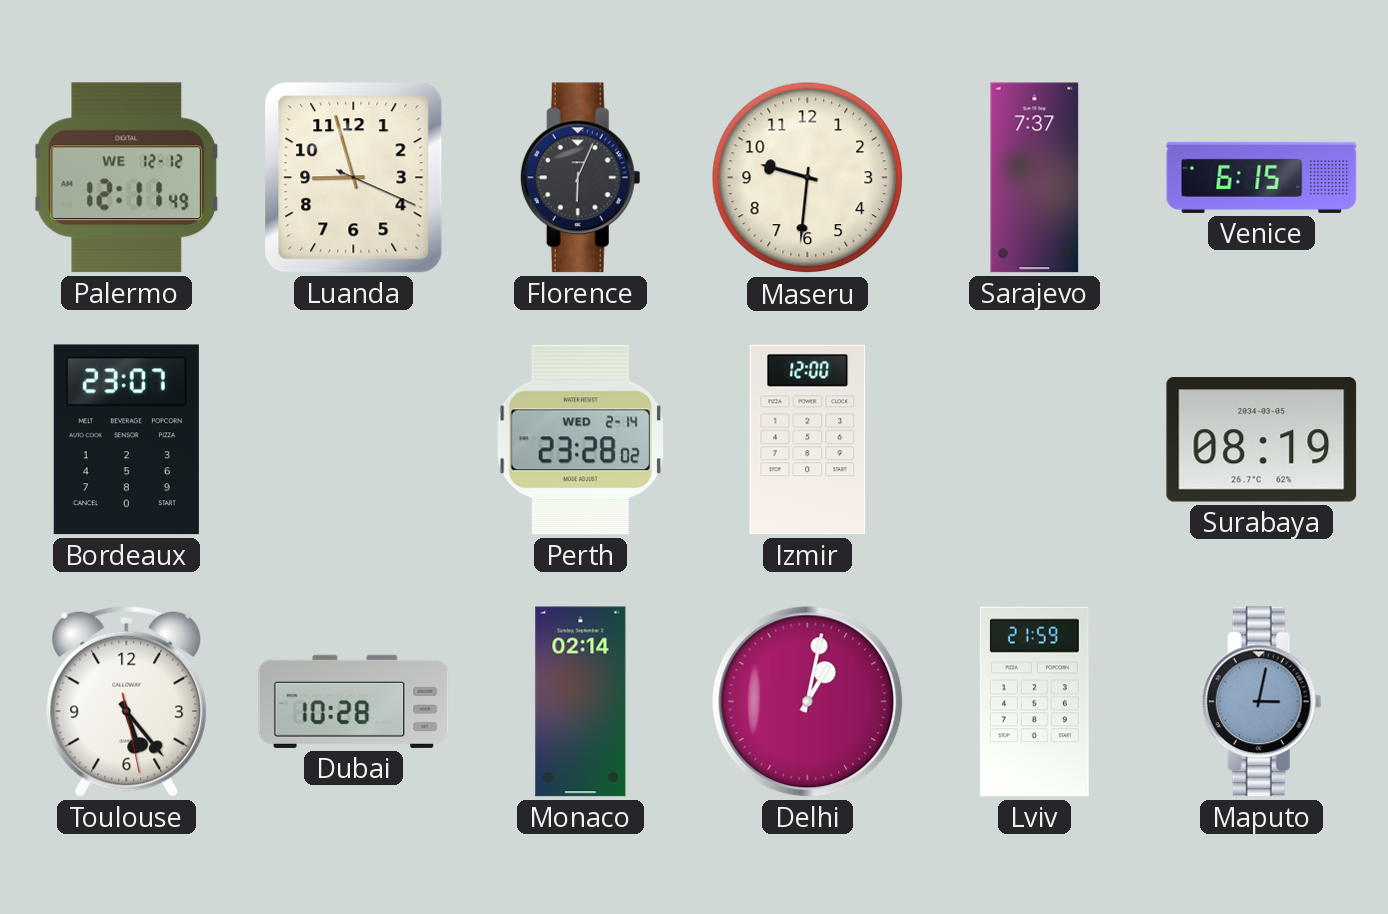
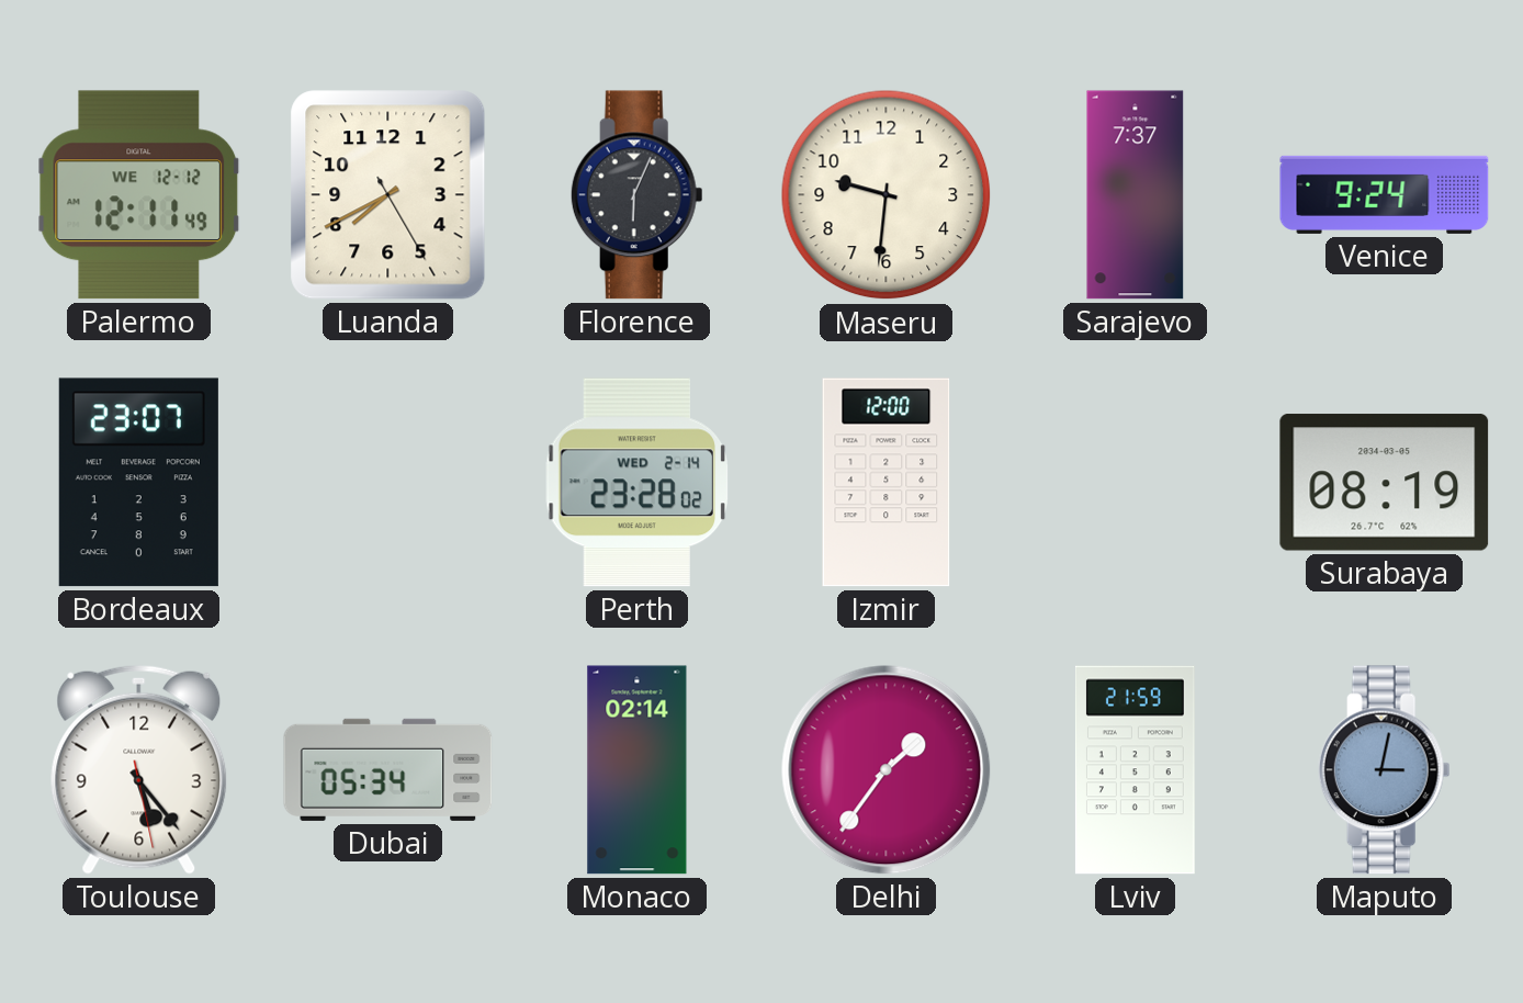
Luanda: 8:57 -> 7:40
Venice: 6:15 -> 9:24
Dubai: 10:28 -> 05:34
Delhi: 1:02 -> 1:36
